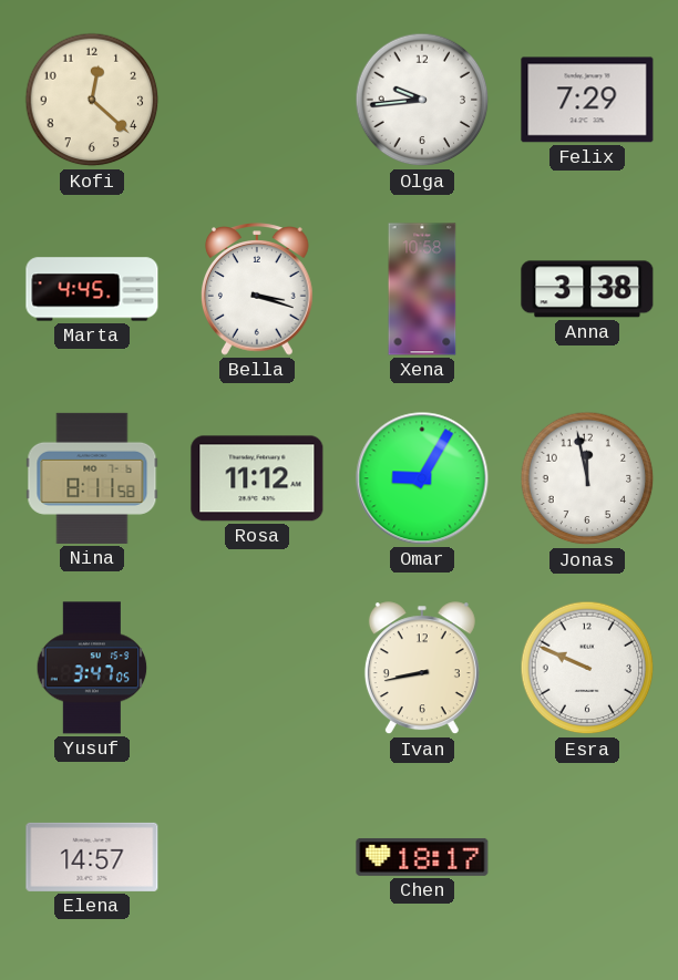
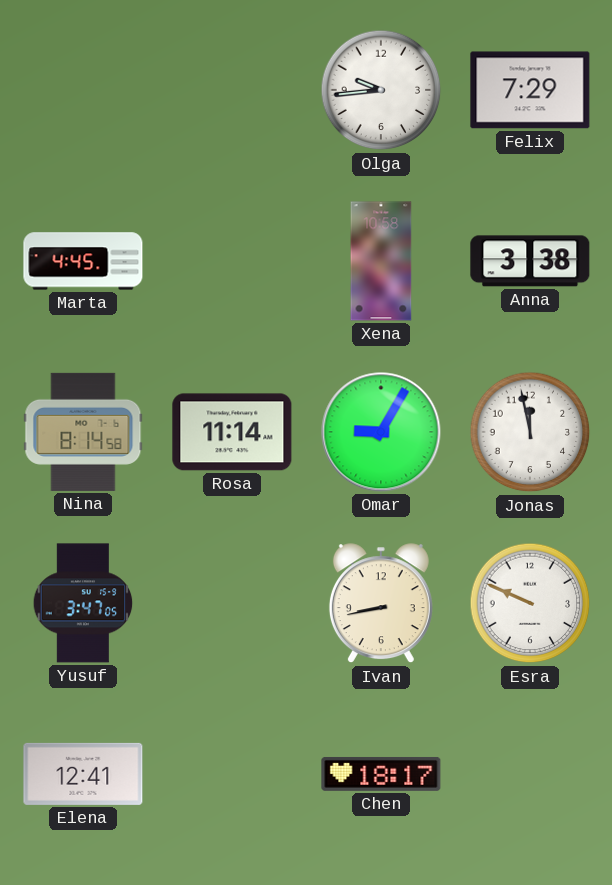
Kofi: 12:22 -> none
Bella: 3:18 -> none
Nina: 8:11 -> 8:14
Rosa: 11:12 -> 11:14
Elena: 14:57 -> 12:41
